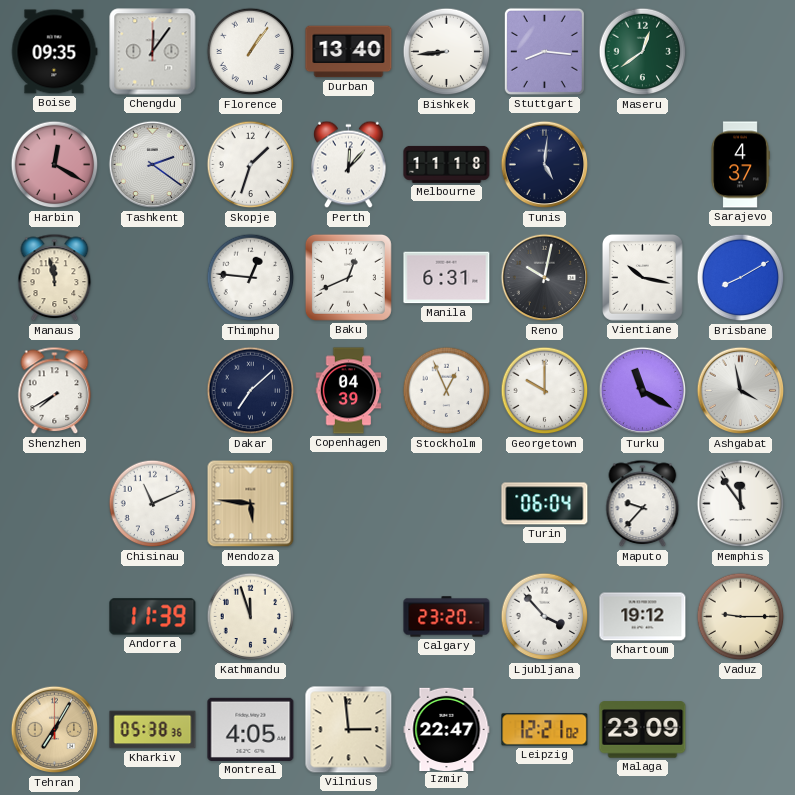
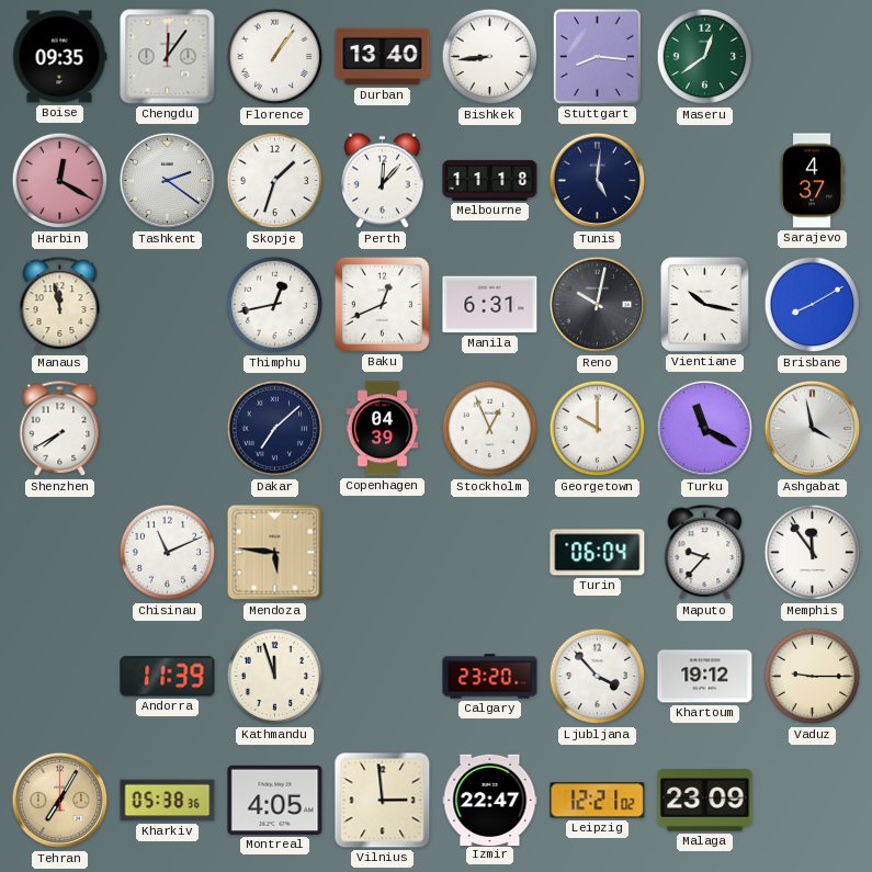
Thimphu: 12:46 -> 12:43
